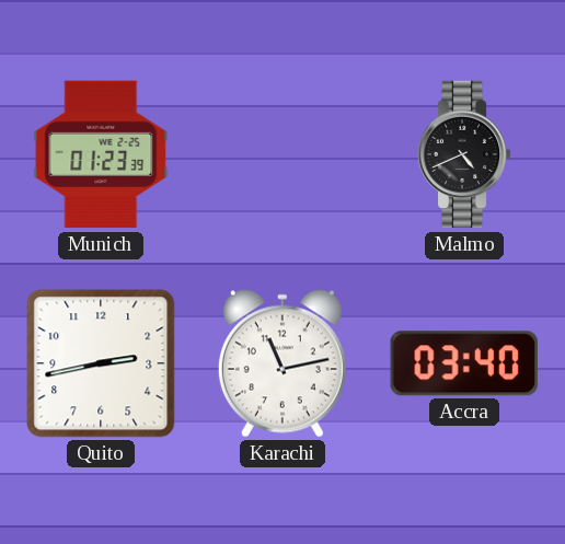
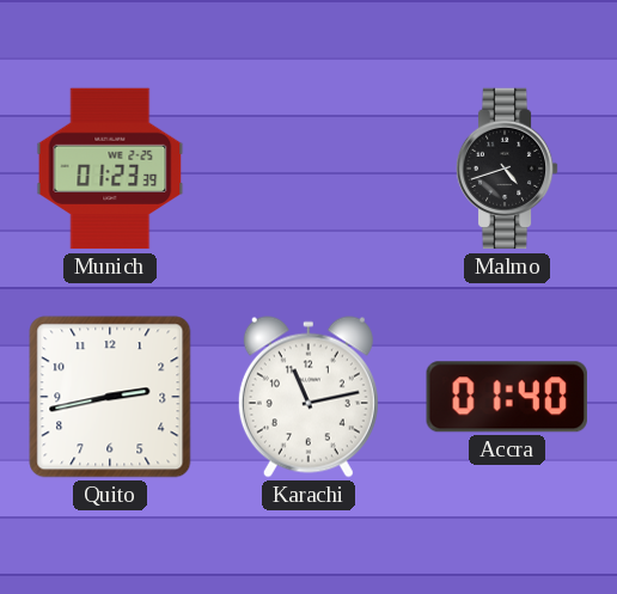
Malmo: 4:41 -> 4:42
Accra: 03:40 -> 01:40
